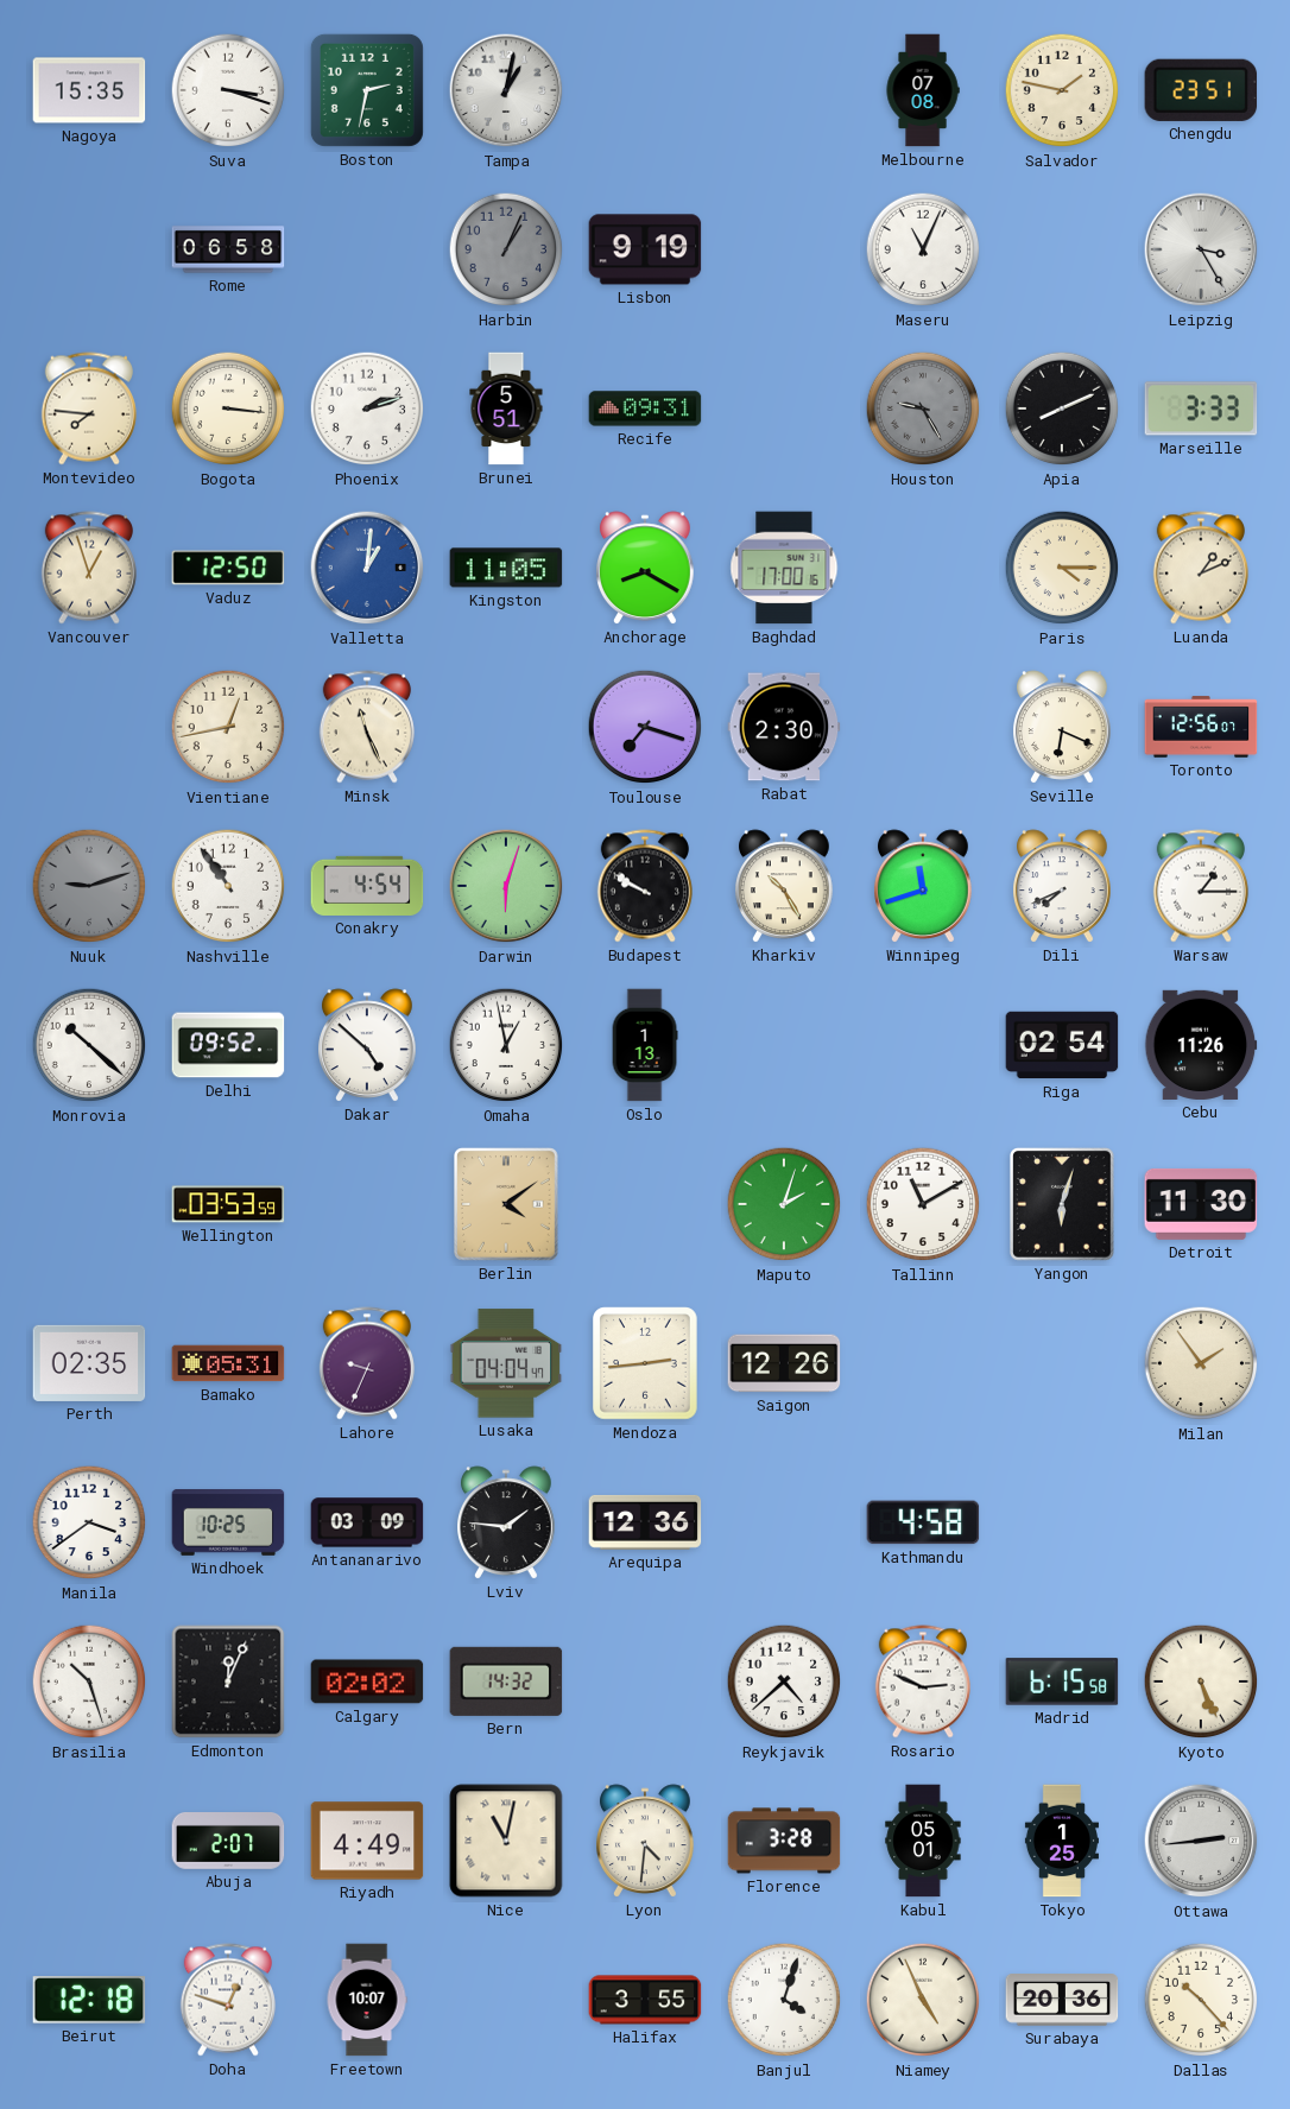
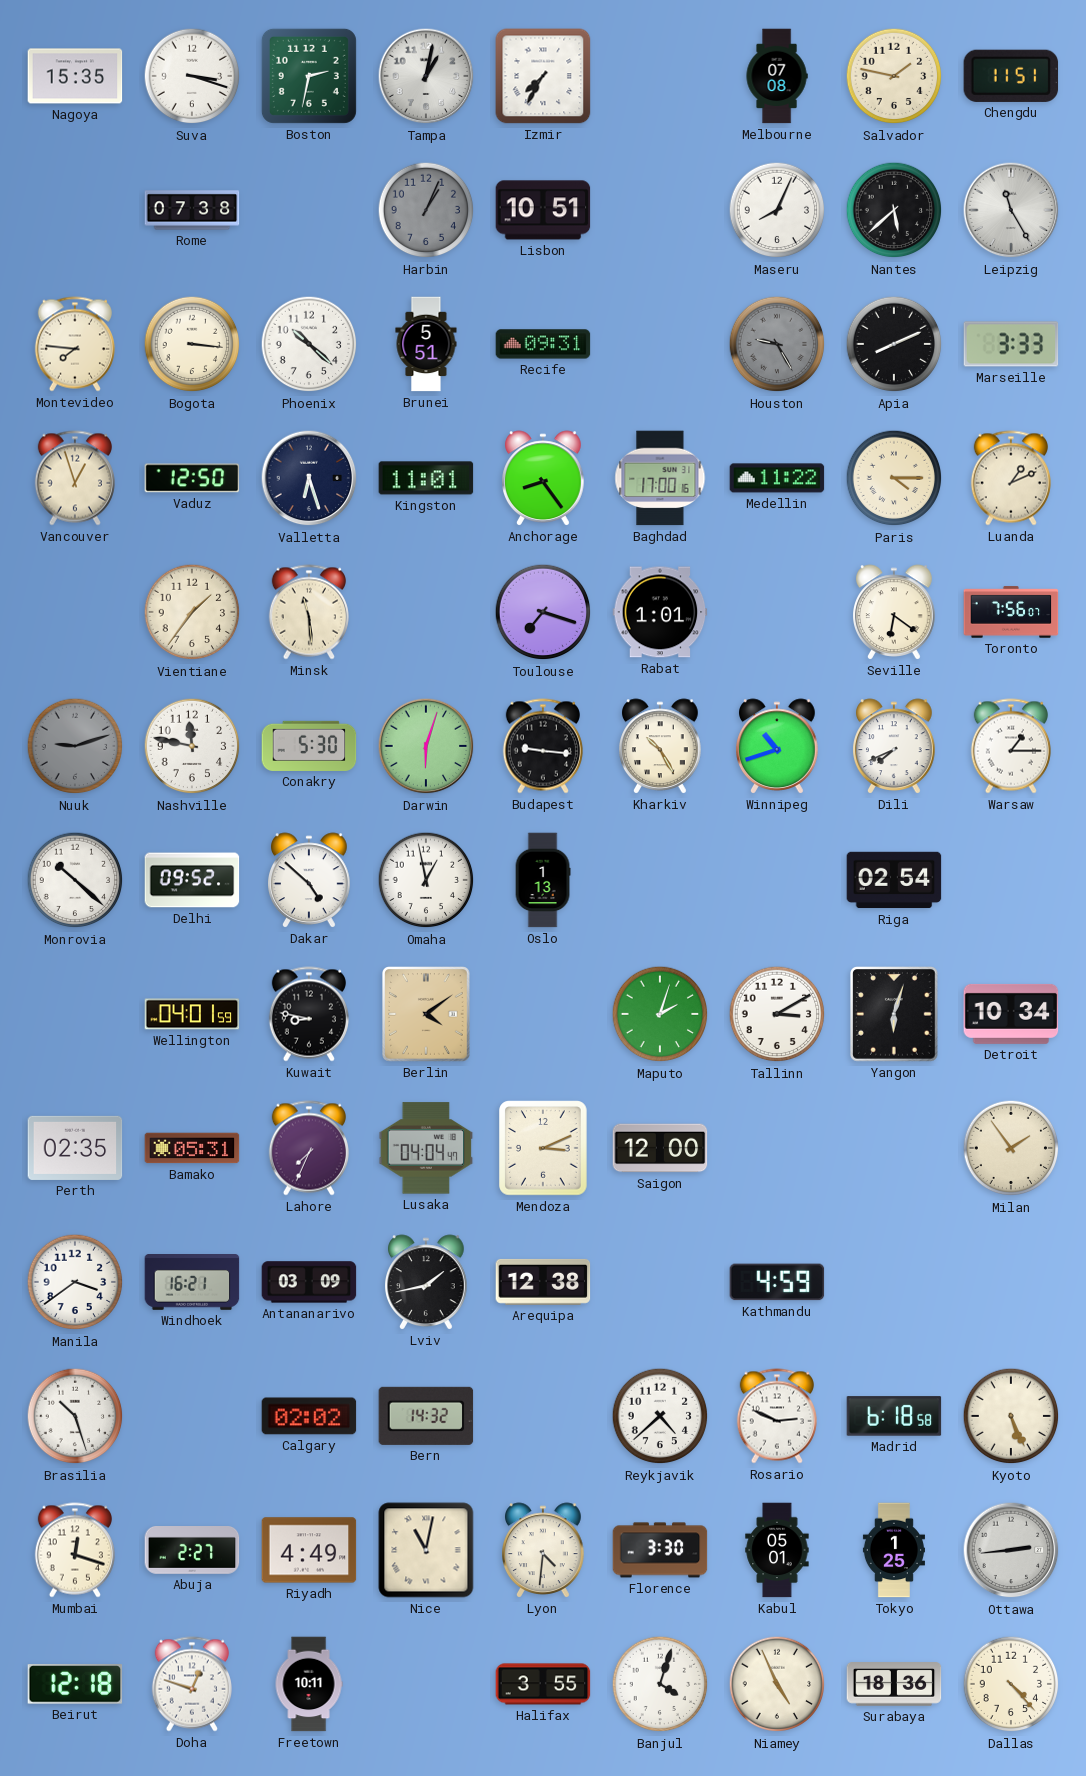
Izmir: none -> 7:35
Chengdu: 23:51 -> 11:51
Rome: 06:58 -> 07:38
Lisbon: 9:19 -> 10:51
Maseru: 11:04 -> 8:04
Nantes: none -> 5:38
Leipzig: 3:25 -> 11:25
Phoenix: 2:12 -> 10:22
Valletta: 1:01 -> 6:27
Valletta dial: blue -> navy
Kingston: 11:05 -> 11:01
Anchorage: 8:20 -> 8:24
Medellin: none -> 11:22
Vientiane: 12:43 -> 1:36
Minsk: 11:26 -> 11:29
Rabat: 2:30 -> 1:01
Seville: 6:19 -> 6:21
Toronto: 12:56 -> 7:56
Nashville: 10:54 -> 11:47
Conakry: 4:54 -> 5:30
Budapest: 9:50 -> 9:16
Winnipeg: 11:42 -> 10:42
Cebu: 11:26 -> none
Wellington: 03:53 -> 04:01
Kuwait: none -> 8:47
Tallinn: 11:10 -> 3:10
Detroit: 11:30 -> 10:34
Lahore: 9:34 -> 7:34
Mendoza: 2:44 -> 3:11
Saigon: 12:26 -> 12:00
Windhoek: 10:25 -> 16:21
Lviv: 1:46 -> 1:43
Arequipa: 12:36 -> 12:38
Kathmandu: 4:58 -> 4:59
Edmonton: 12:04 -> none
Madrid: 6:15 -> 6:18
Mumbai: none -> 12:18
Abuja: 2:07 -> 2:27
Florence: 3:28 -> 3:30
Freetown: 10:07 -> 10:11
Surabaya: 20:36 -> 18:36
Dallas: 10:23 -> 4:23
